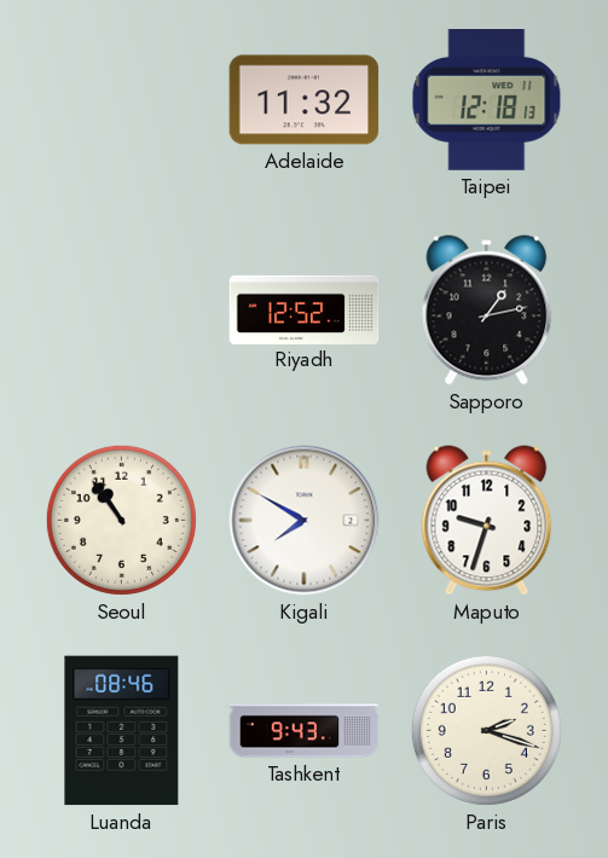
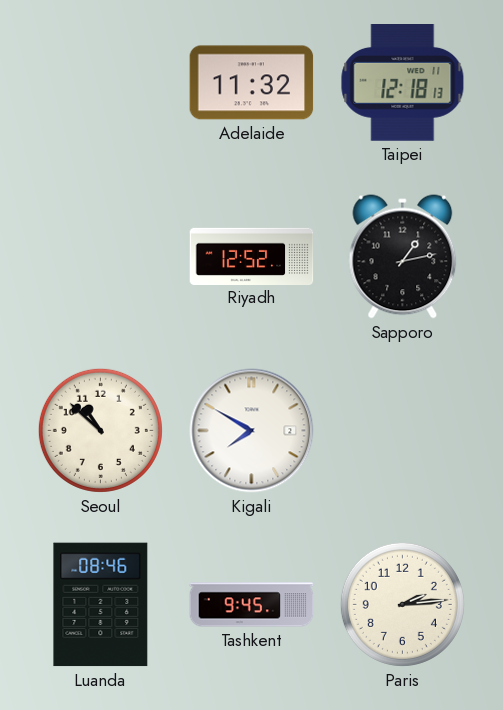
Seoul: 10:54 -> 10:52
Maputo: 9:33 -> none
Tashkent: 9:43 -> 9:45
Paris: 2:18 -> 2:14
